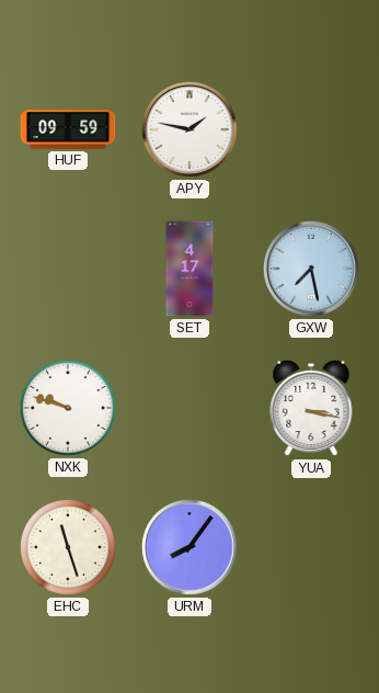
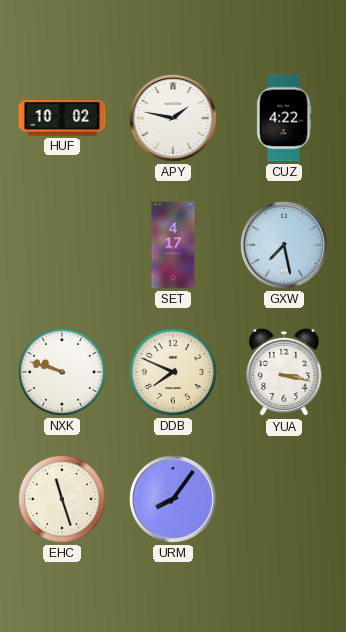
HUF: 09:59 -> 10:02
CUZ: none -> 4:22
DDB: none -> 7:49
